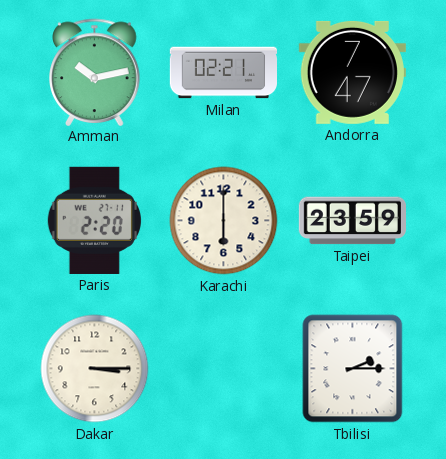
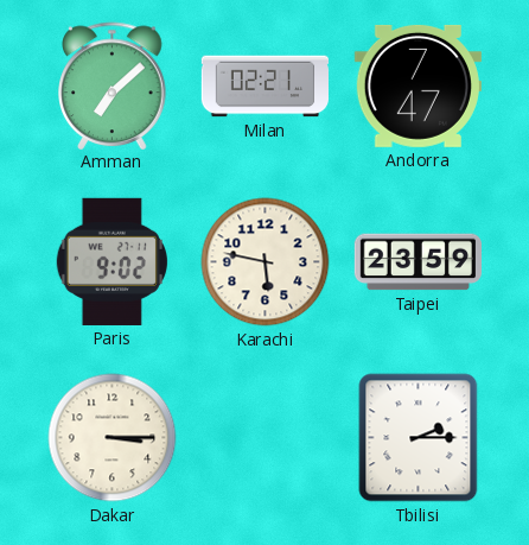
Amman: 10:13 -> 7:08
Paris: 2:20 -> 9:02
Karachi: 6:00 -> 5:47
